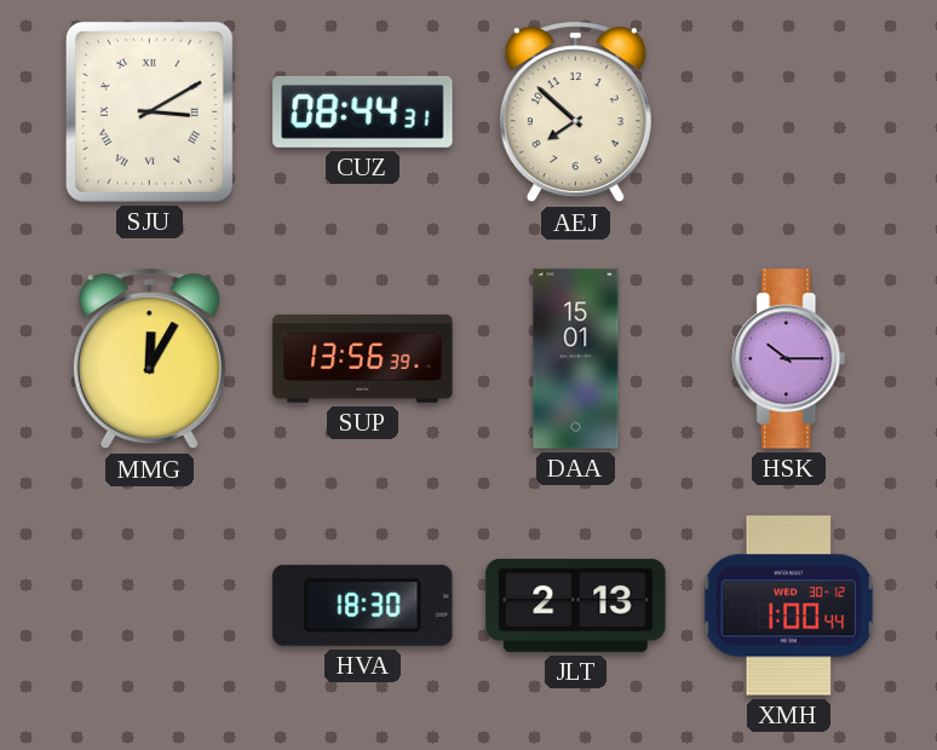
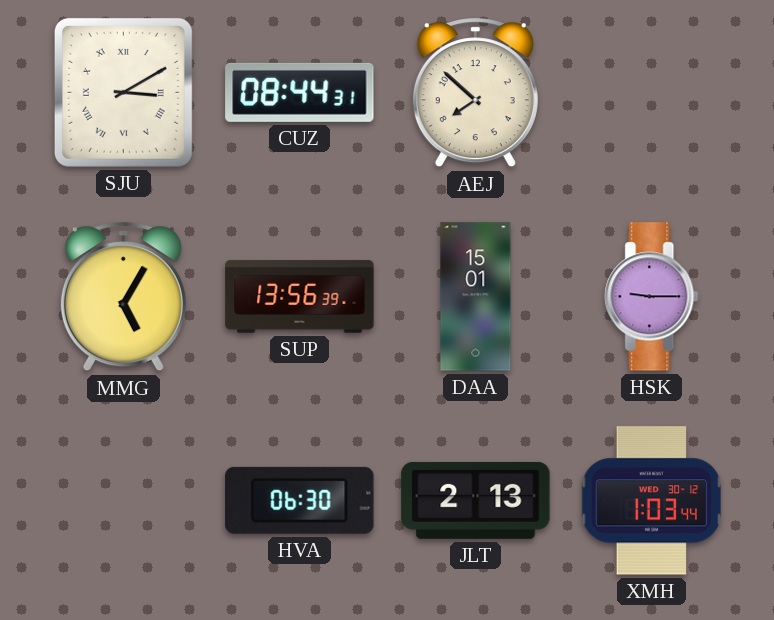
MMG: 12:05 -> 5:05
HSK: 10:15 -> 9:15
HVA: 18:30 -> 06:30
XMH: 1:00 -> 1:03
